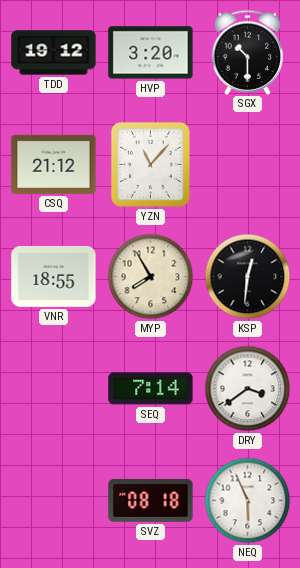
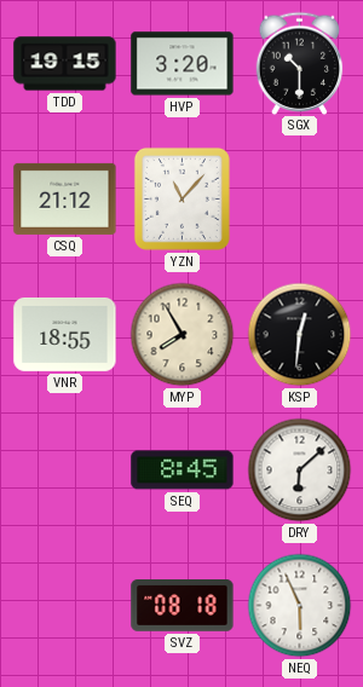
TDD: 19:12 -> 19:15
SEQ: 7:14 -> 8:45
DRY: 3:39 -> 6:08
